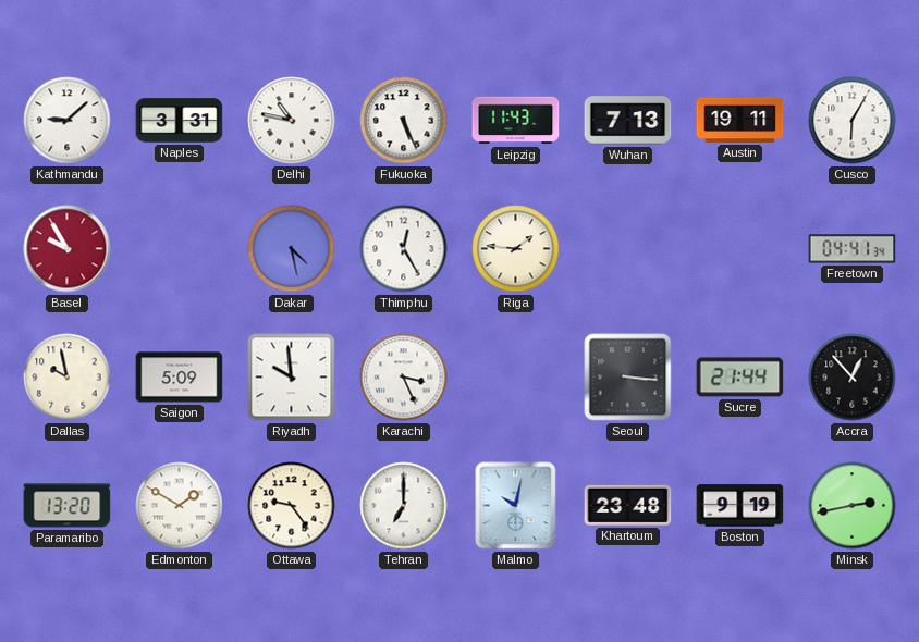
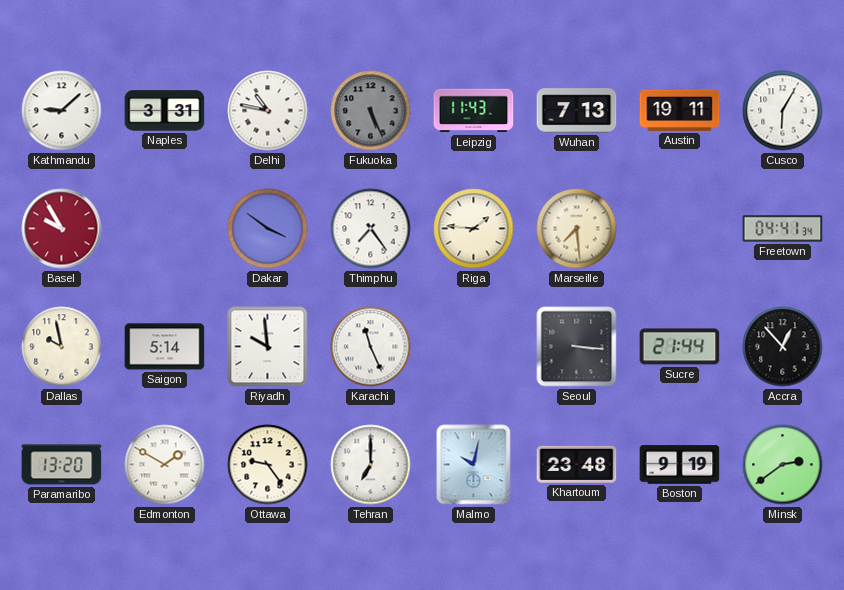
Fukuoka dial: white -> grey
Dakar: 4:28 -> 3:51
Thimphu: 12:25 -> 7:24
Marseille: none -> 7:29
Saigon: 5:09 -> 5:14
Karachi: 3:26 -> 11:26
Minsk: 2:43 -> 2:39
